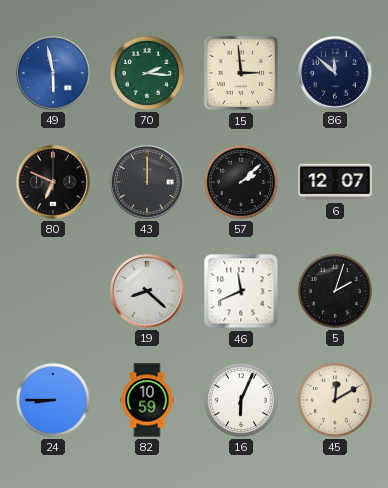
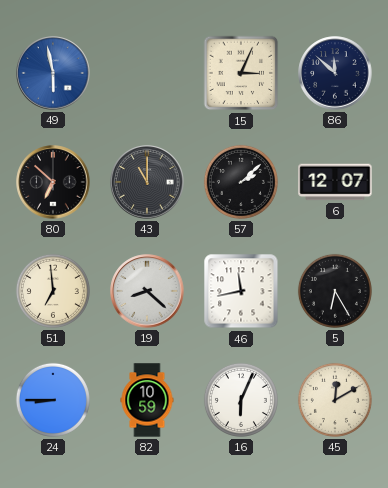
70: 2:16 -> none
15: 2:59 -> 3:04
80: 6:49 -> 6:52
43: 12:00 -> 11:00
51: none -> 6:59
46: 11:41 -> 11:43
5: 2:03 -> 6:25
